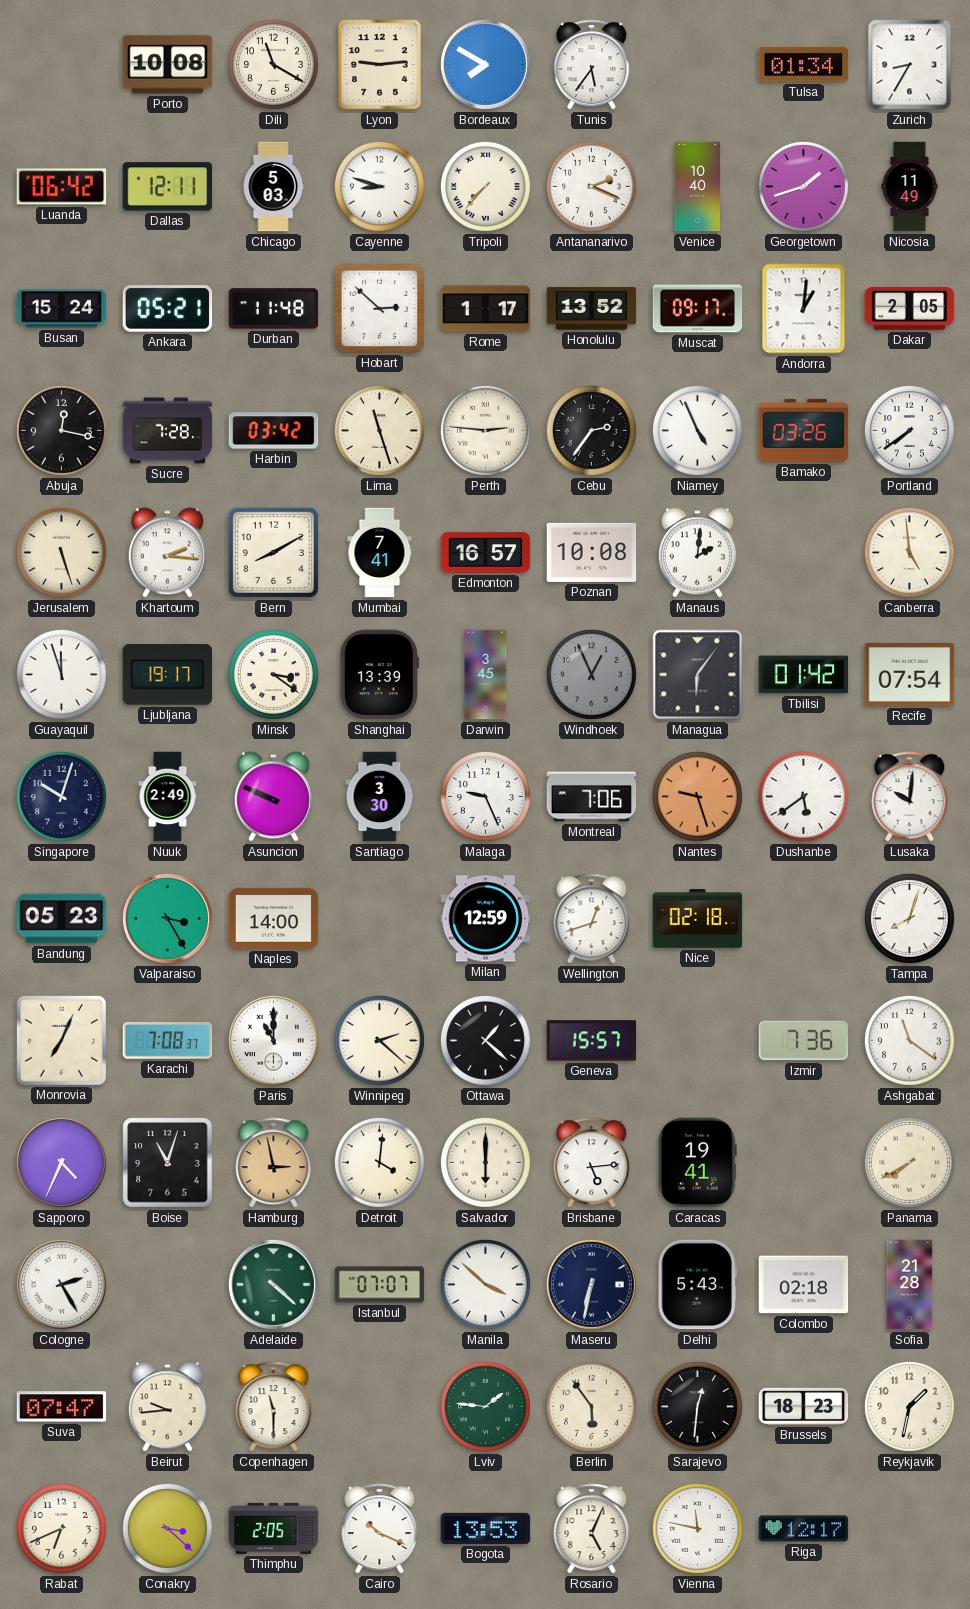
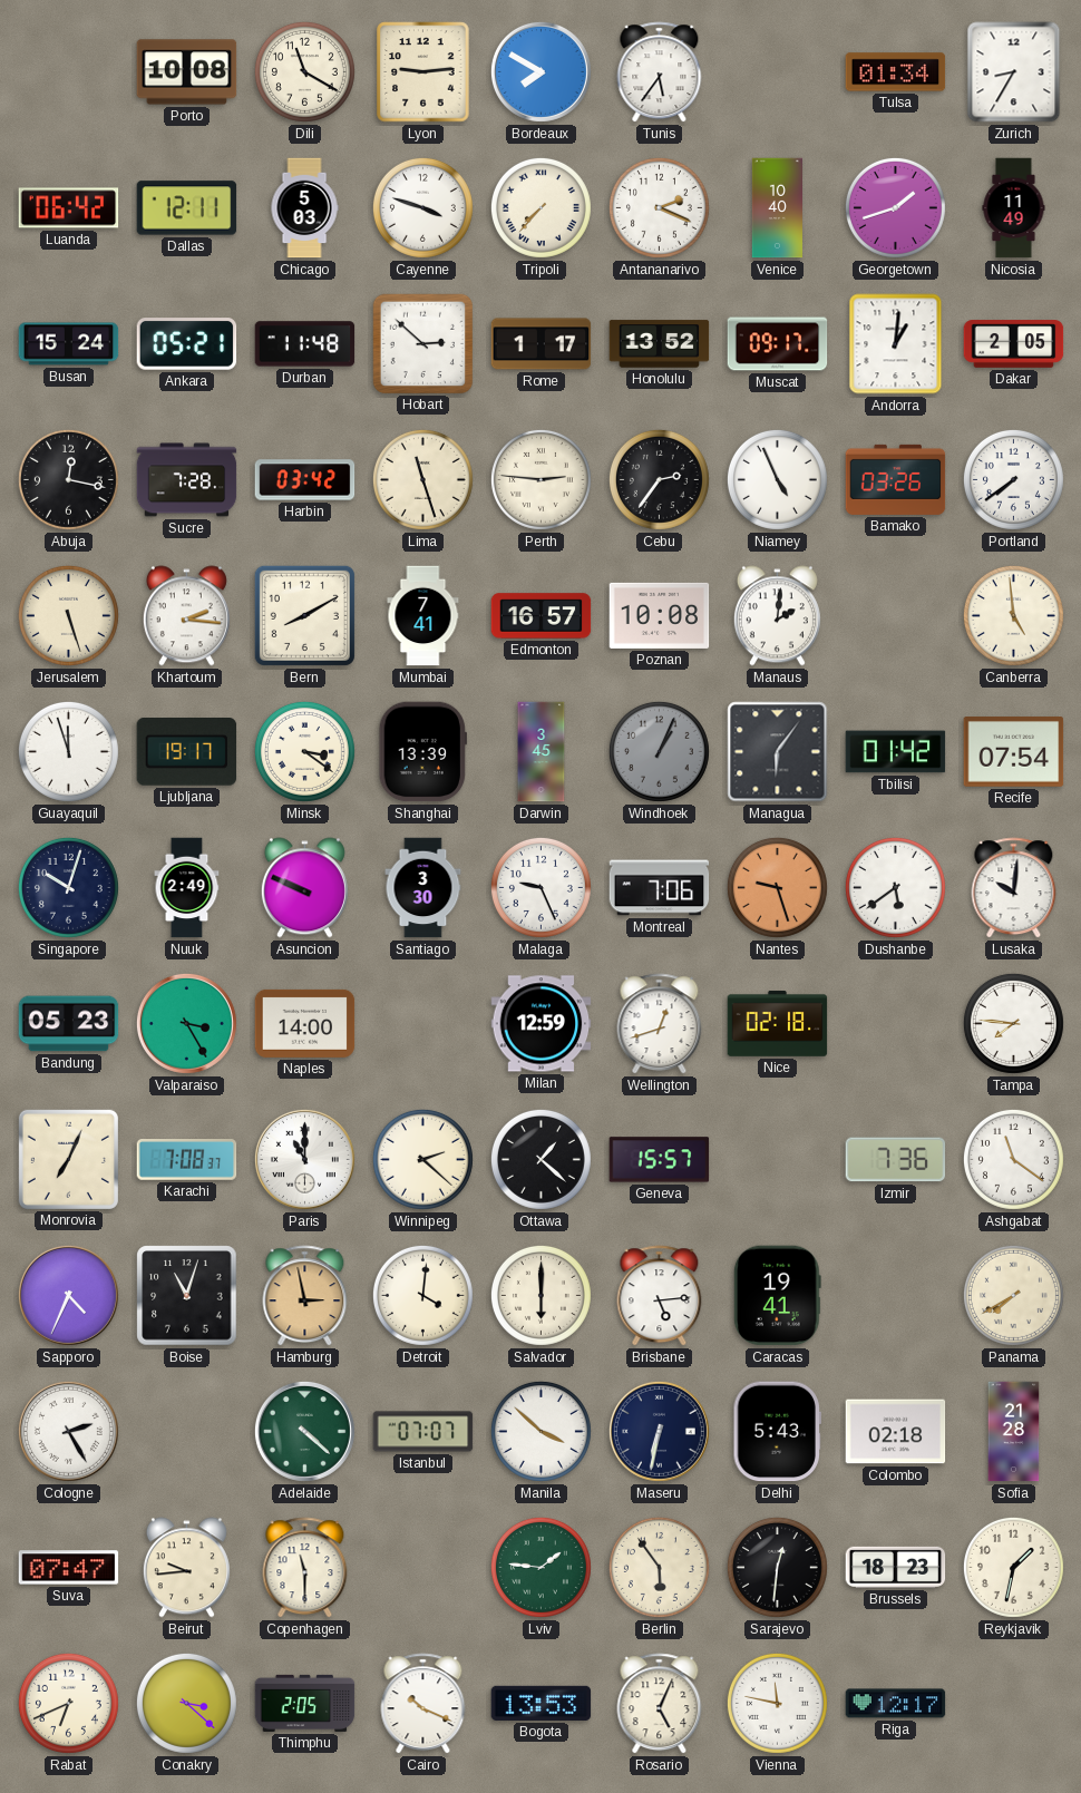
Cayenne: 8:48 -> 3:48
Windhoek: 12:56 -> 1:04
Tampa: 8:03 -> 7:46
